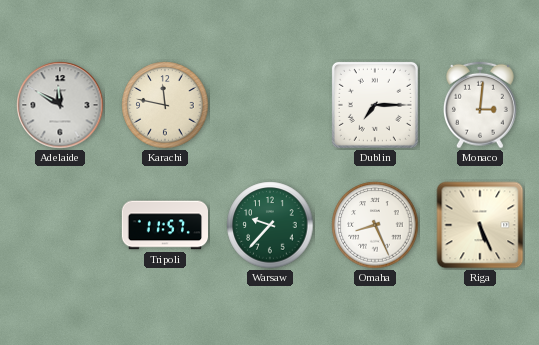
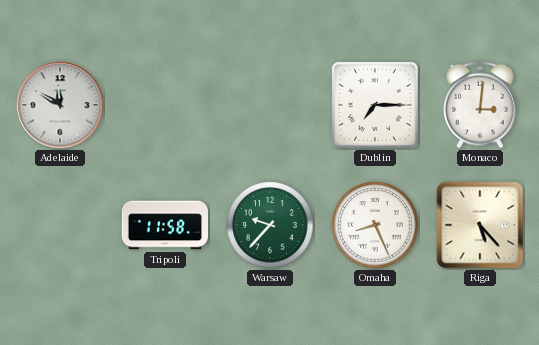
Karachi: 11:47 -> none
Tripoli: 11:57 -> 11:58
Riga: 5:26 -> 5:23
